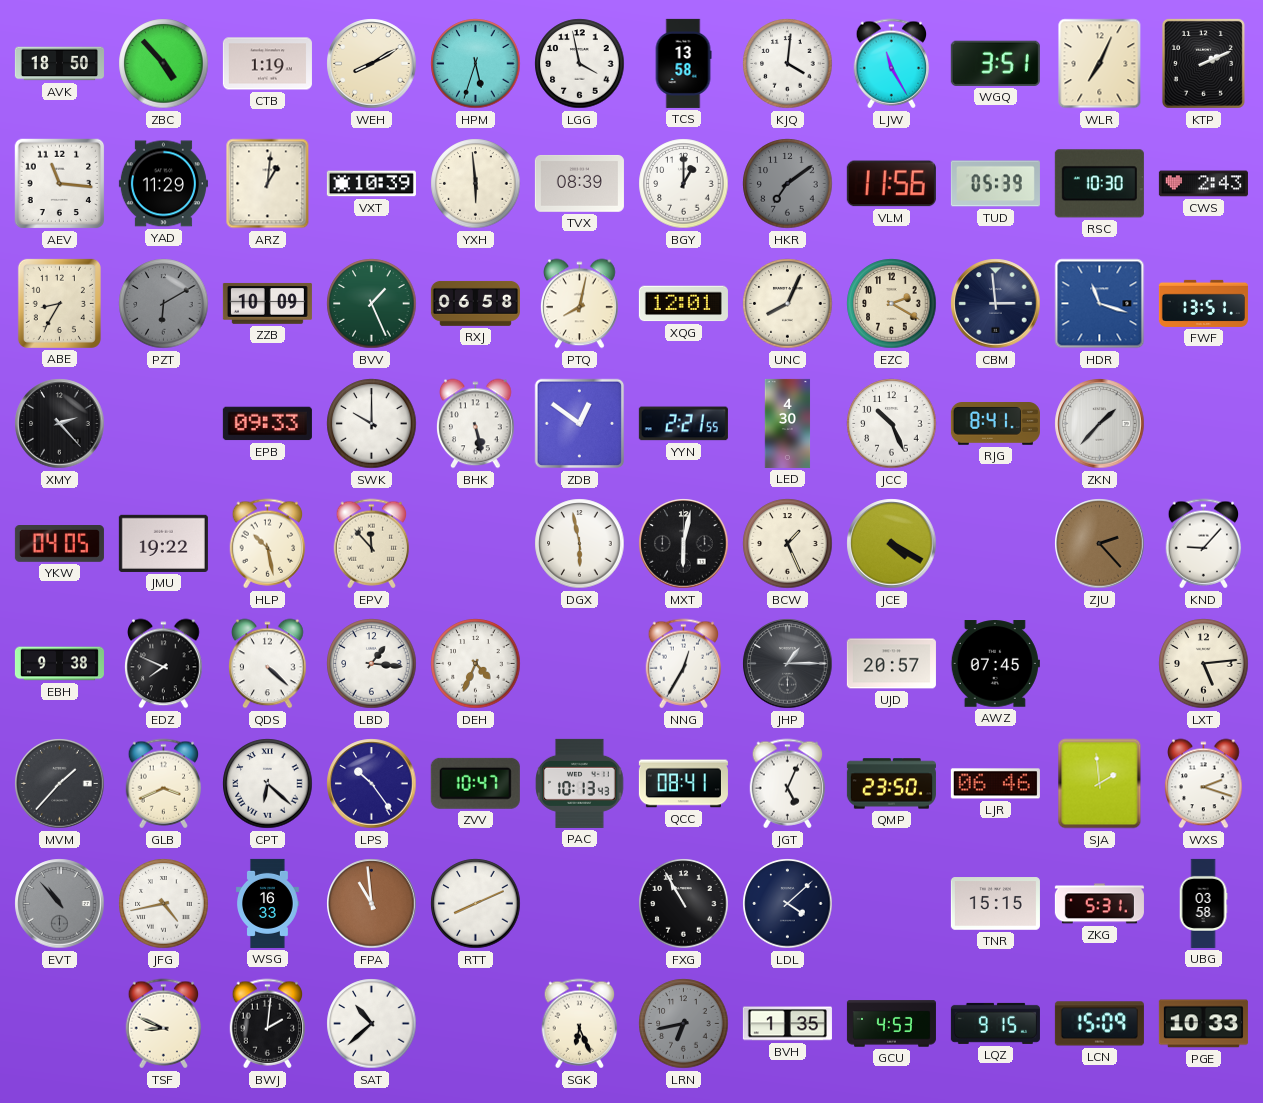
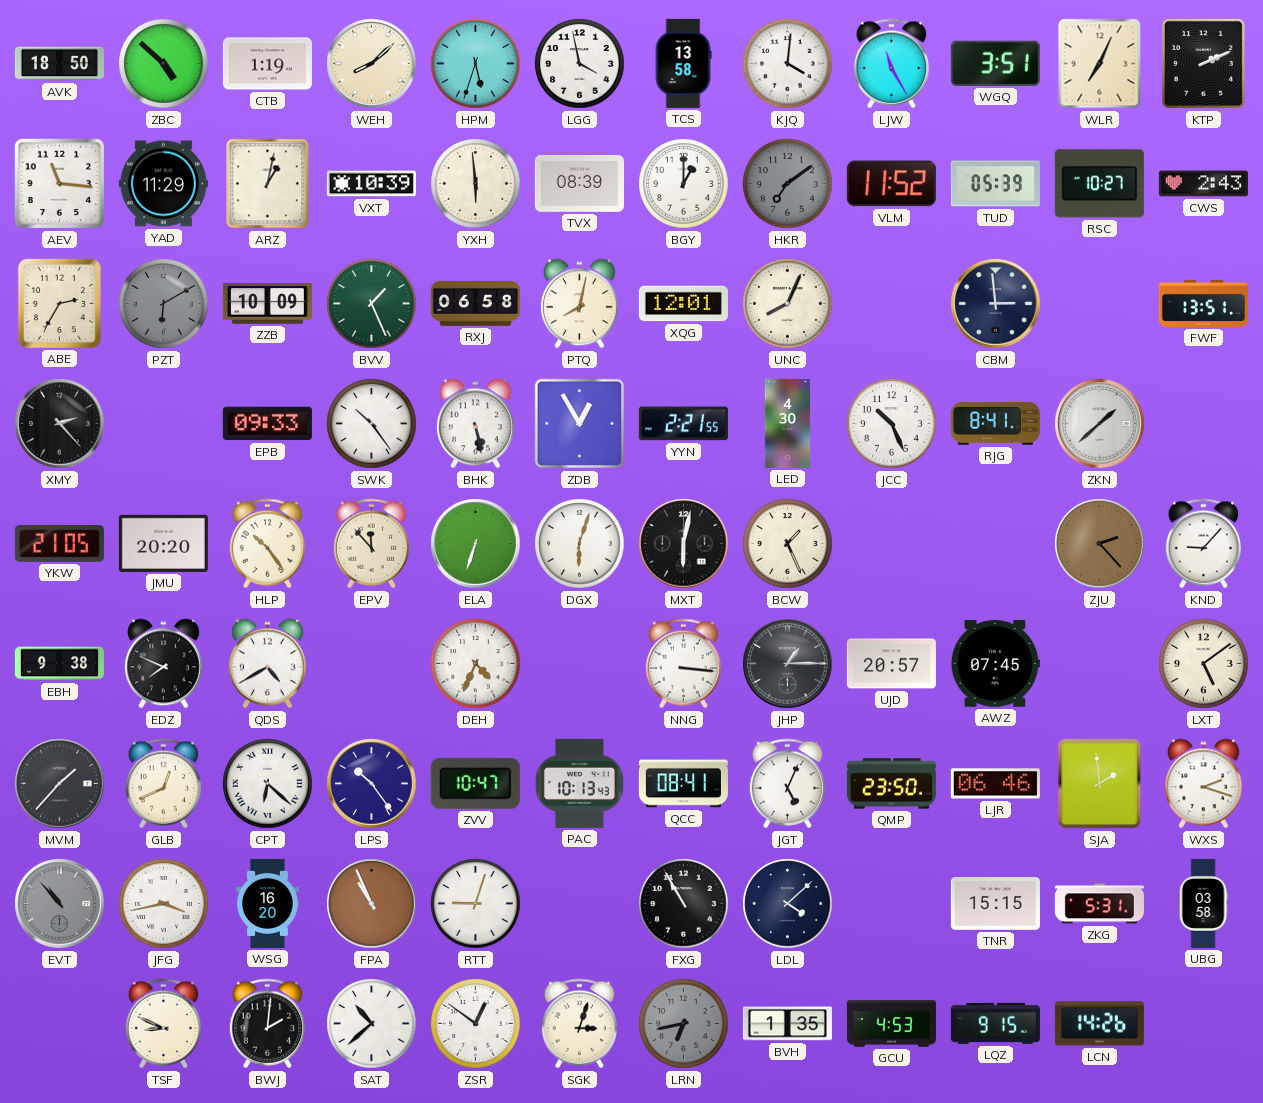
ZBC: 4:53 -> 4:52
WEH: 8:10 -> 8:08
ARZ: 1:01 -> 1:02
VLM: 11:56 -> 11:52
RSC: 10:30 -> 10:27
ABE: 8:35 -> 2:35
EZC: 2:20 -> none
HDR: 11:18 -> none
SWK: 10:00 -> 10:24
ZDB: 12:51 -> 12:55
ZKN: 1:37 -> 1:38
YKW: 04:05 -> 21:05
JMU: 19:22 -> 20:20
HLP: 10:28 -> 10:24
ELA: none -> 6:33
DGX: 5:58 -> 6:03
JCE: 4:20 -> none
QDS: 4:22 -> 4:40
LBD: 1:16 -> none
NNG: 12:35 -> 3:16
LXT: 5:14 -> 5:09
GLB: 3:41 -> 12:41
JFG: 4:43 -> 3:43
WSG: 16:33 -> 16:20
FPA: 10:59 -> 10:56
RTT: 8:11 -> 9:03
ZSR: none -> 12:51
SGK: 6:26 -> 3:03
LCN: 15:09 -> 14:26
PGE: 10:33 -> none
